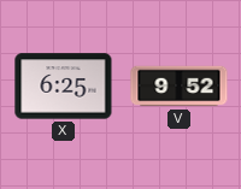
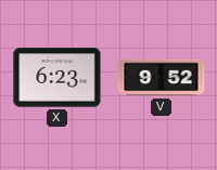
X: 6:25 -> 6:23
